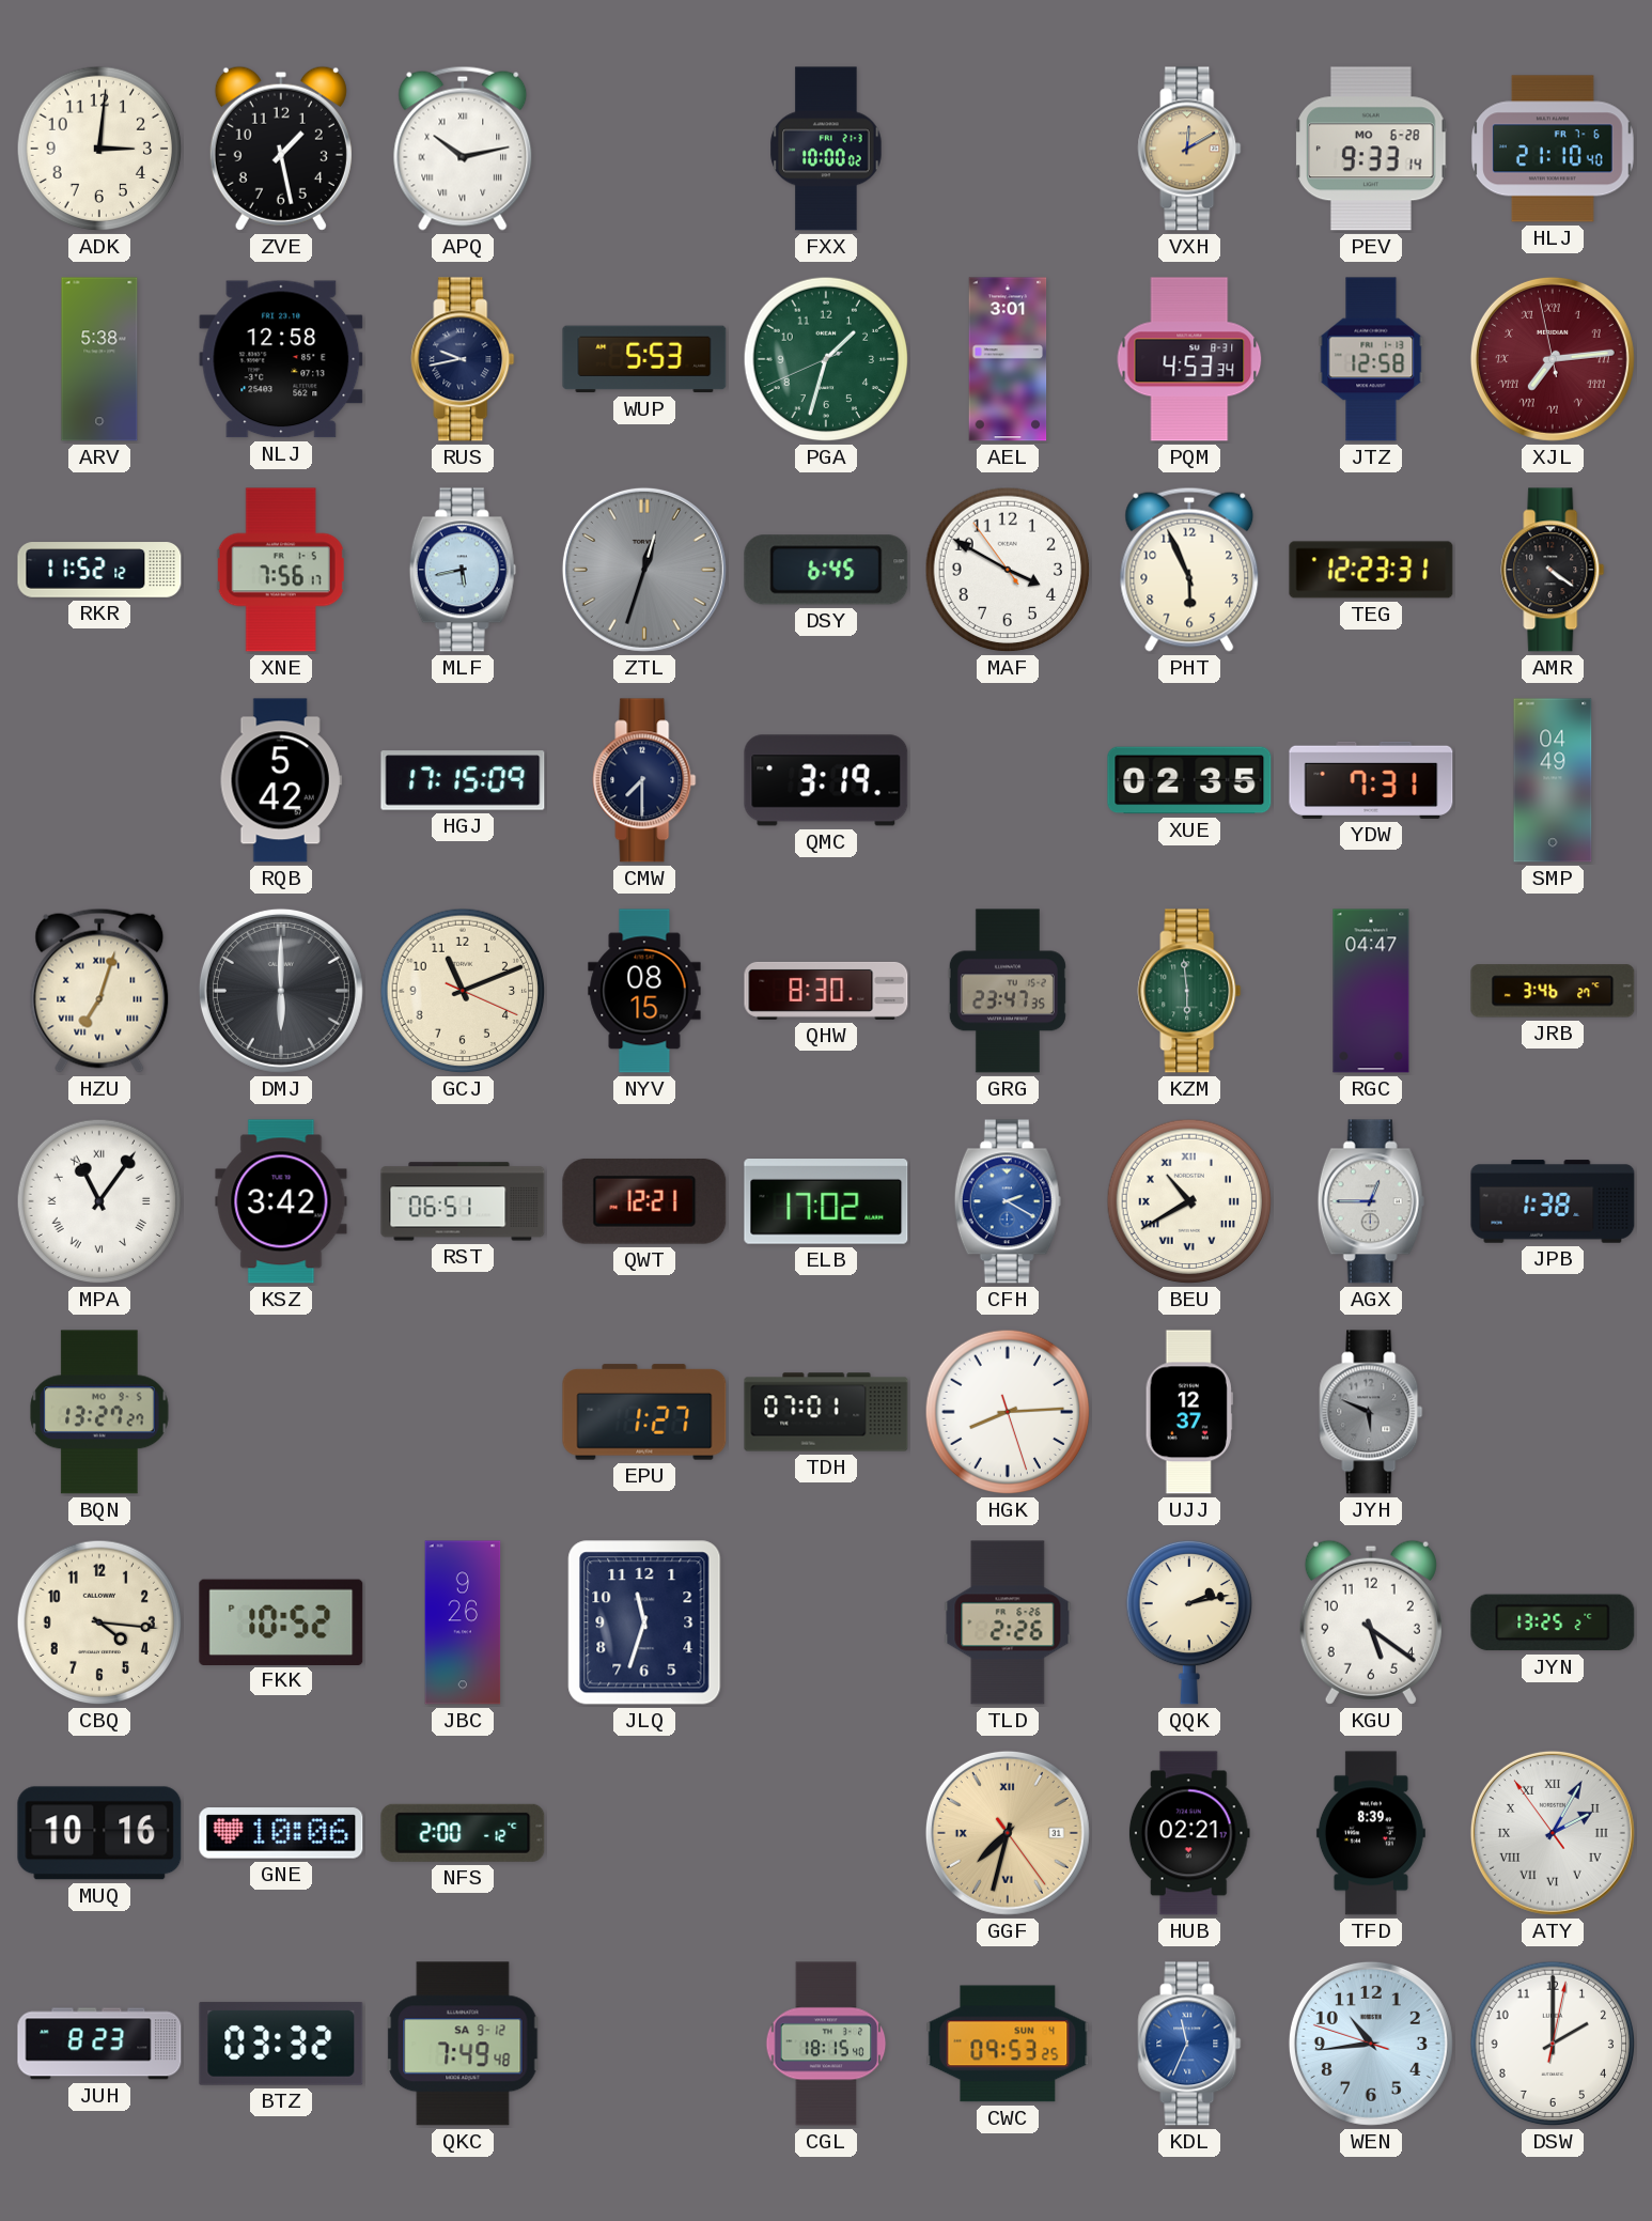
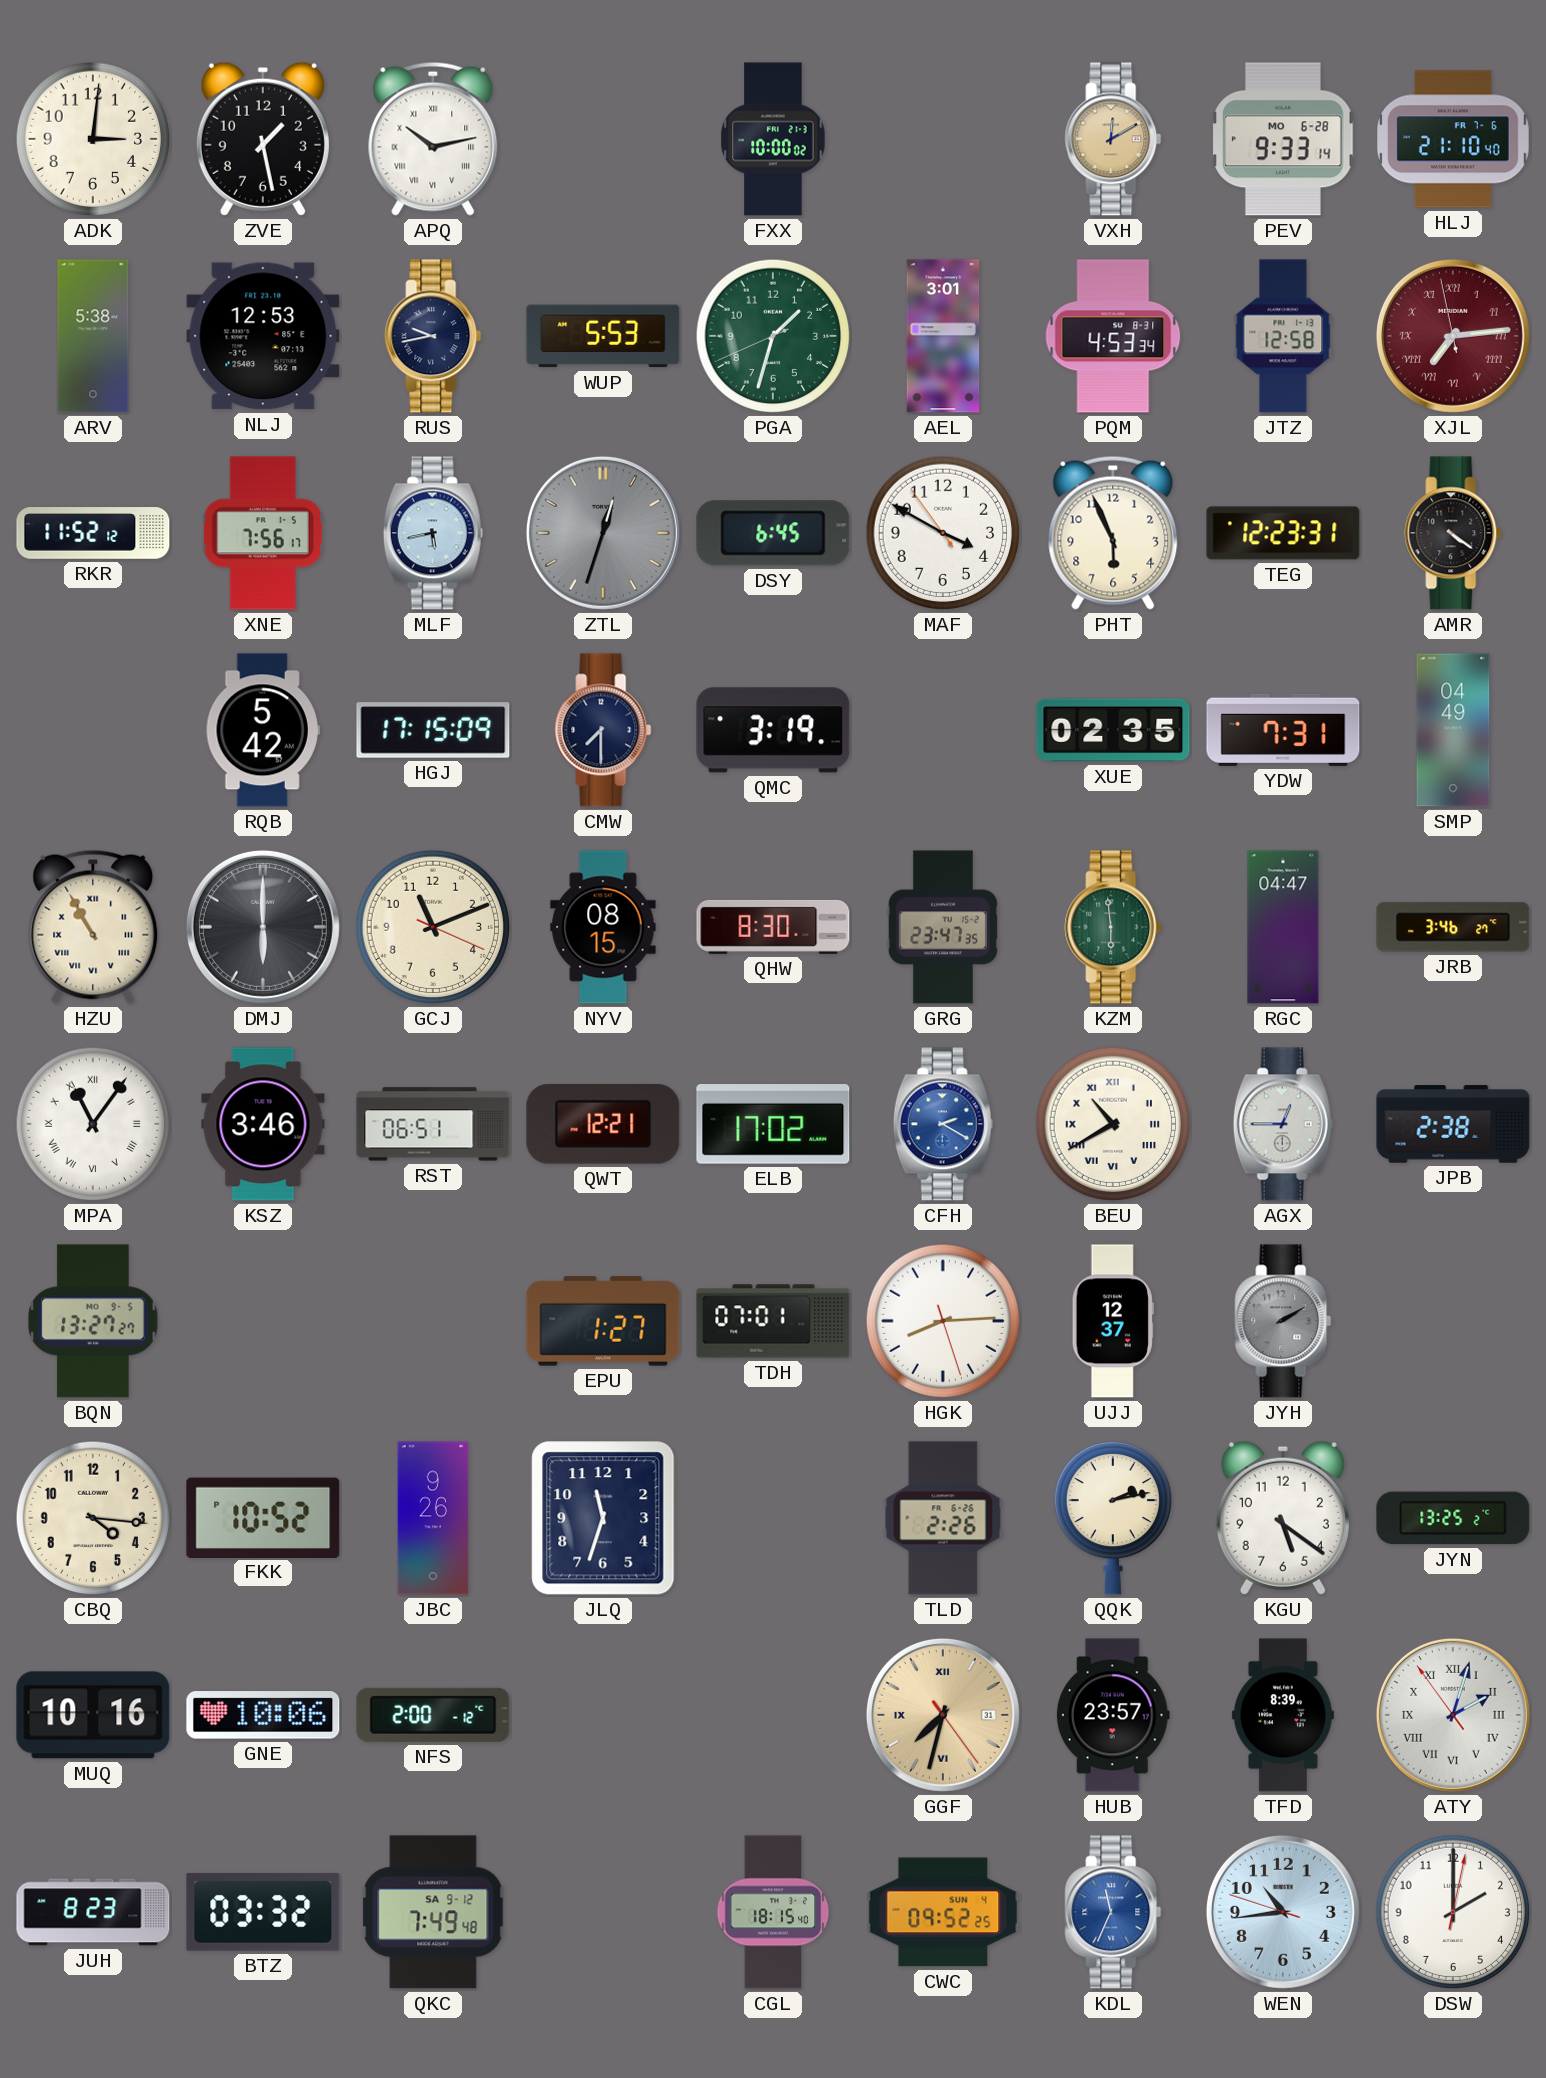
NLJ: 12:58 -> 12:53
HZU: 7:03 -> 10:55
KSZ: 3:42 -> 3:46
JPB: 1:38 -> 2:38
JYH: 5:49 -> 2:10
HUB: 02:21 -> 23:57
ATY: 2:04 -> 2:02
CWC: 09:53 -> 09:52
